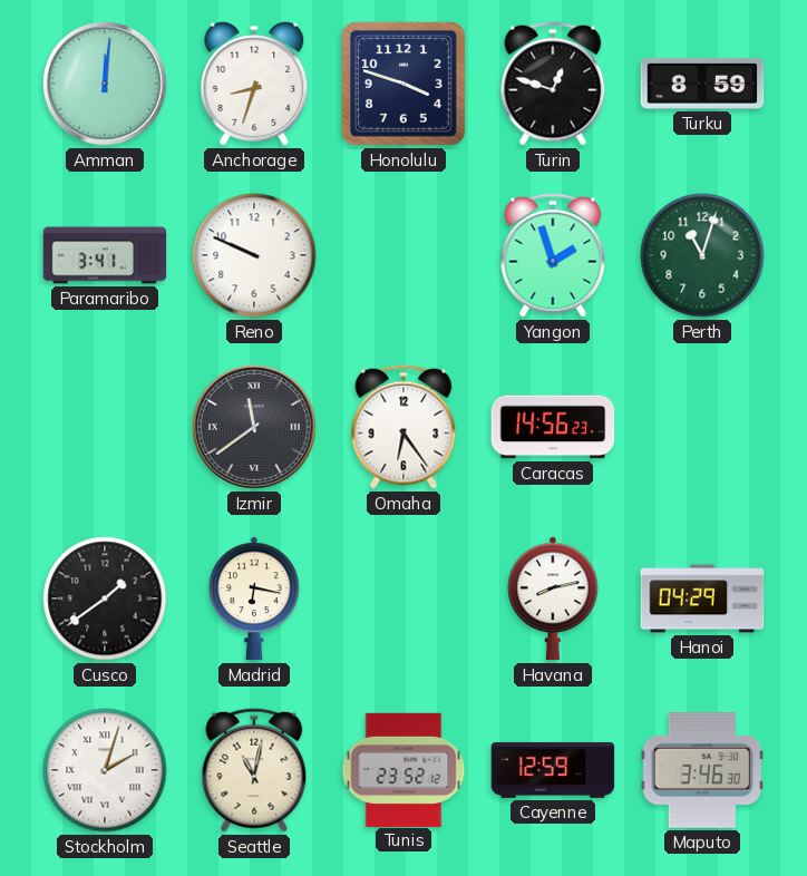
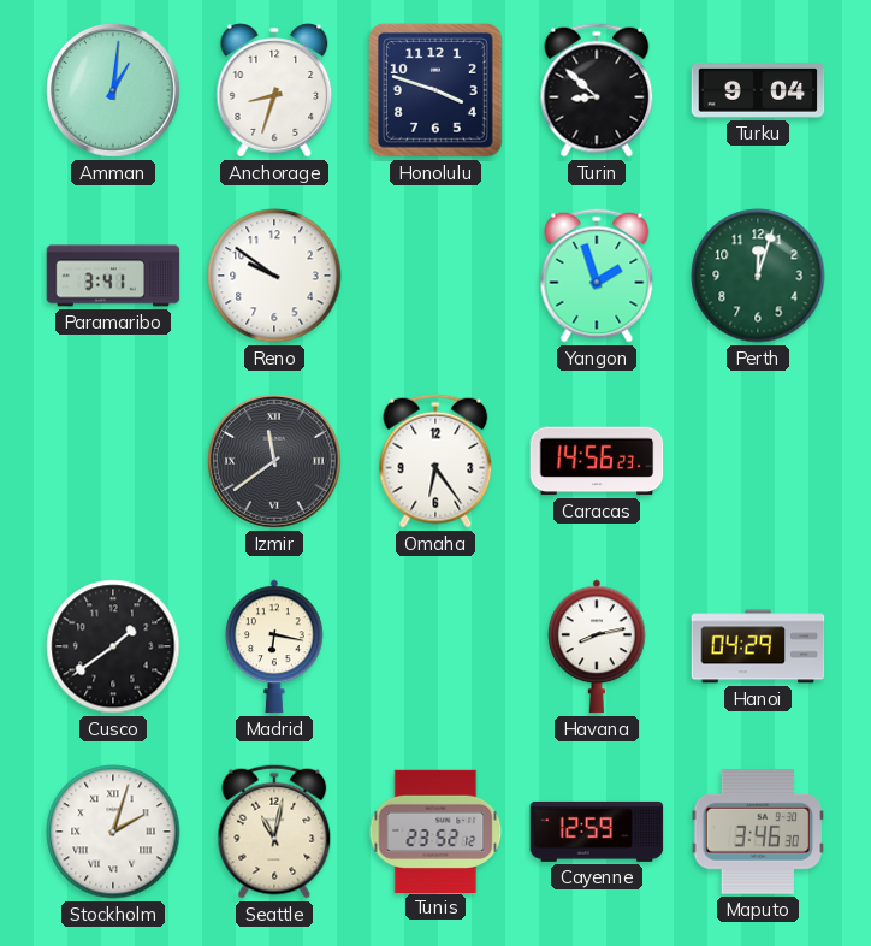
Amman: 12:01 -> 1:01
Turin: 12:48 -> 8:52
Turku: 8:59 -> 9:04
Reno: 9:49 -> 9:51
Perth: 11:03 -> 12:03
